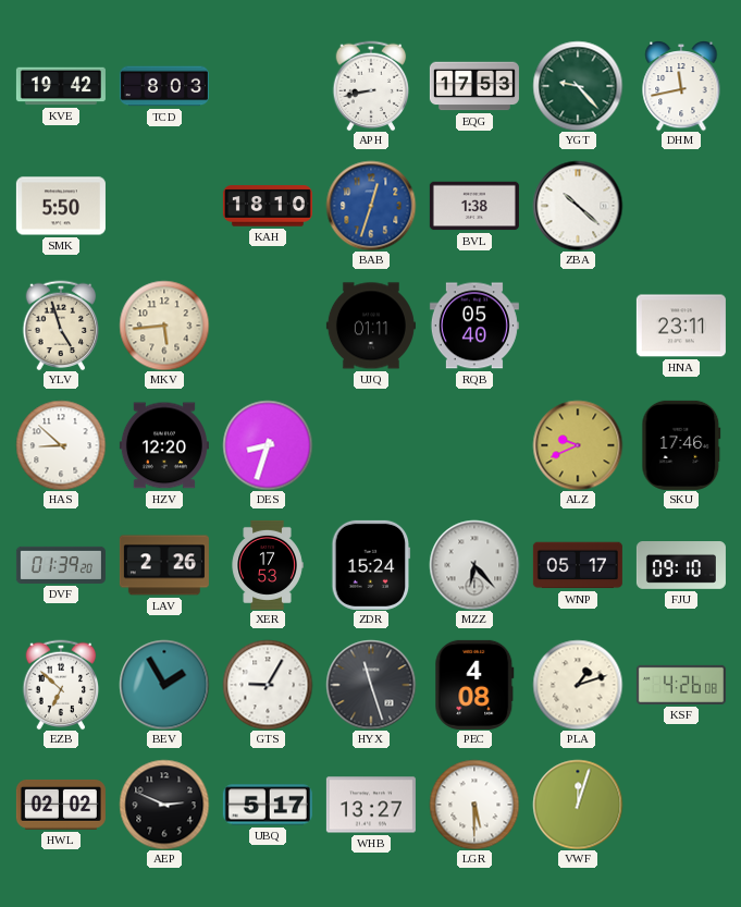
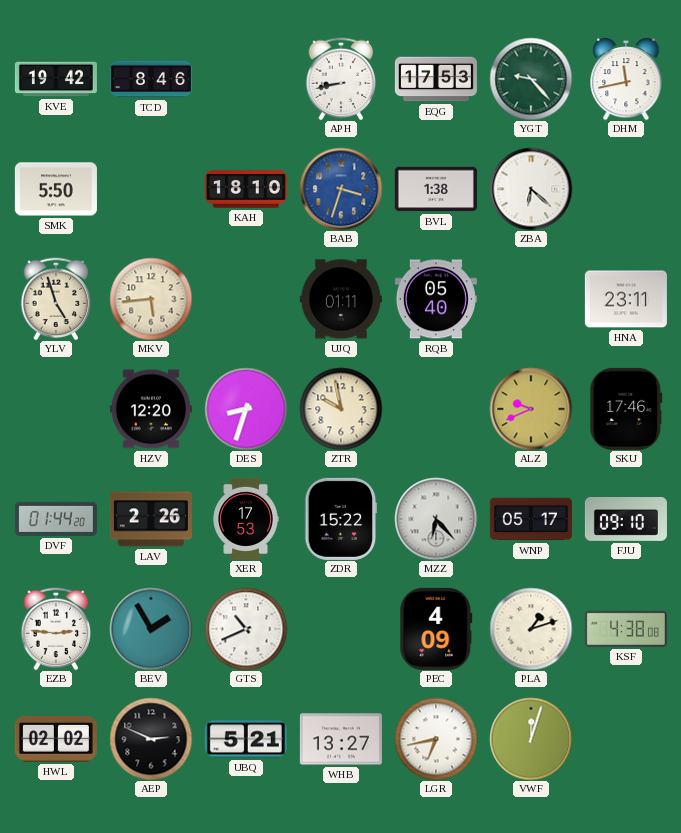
TCD: 8:03 -> 8:46
BAB: 12:33 -> 3:33
ZBA: 10:22 -> 6:22
HAS: 8:52 -> none
ZTR: none -> 9:58
DVF: 01:39 -> 01:44
ZDR: 15:24 -> 15:22
EZB: 6:52 -> 2:46
GTS: 9:05 -> 10:41
HYX: 11:27 -> none
PEC: 4:08 -> 4:09
KSF: 4:26 -> 4:38
UBQ: 5:17 -> 5:21
LGR: 5:30 -> 6:43
